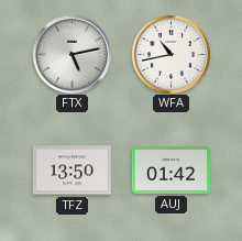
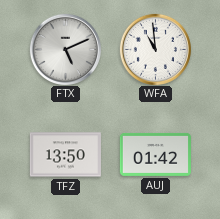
FTX: 5:13 -> 5:11
WFA: 10:43 -> 10:59
